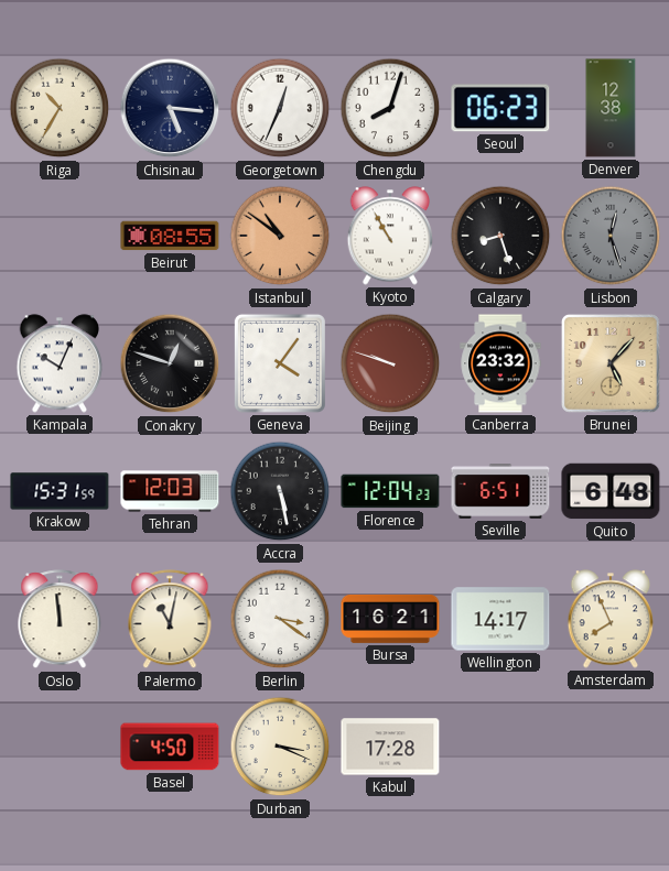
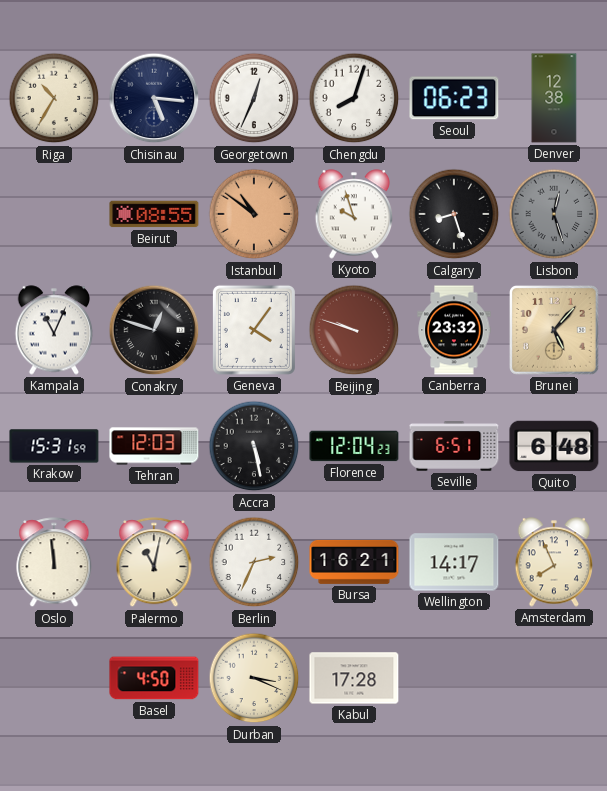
Kyoto: 10:55 -> 9:57
Kampala: 10:04 -> 11:04
Berlin: 3:21 -> 2:34
